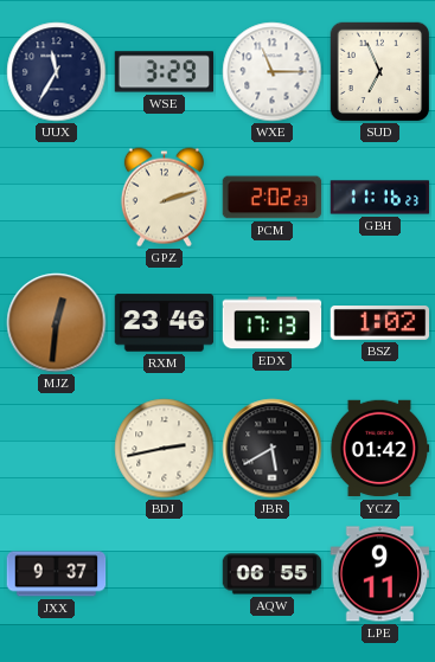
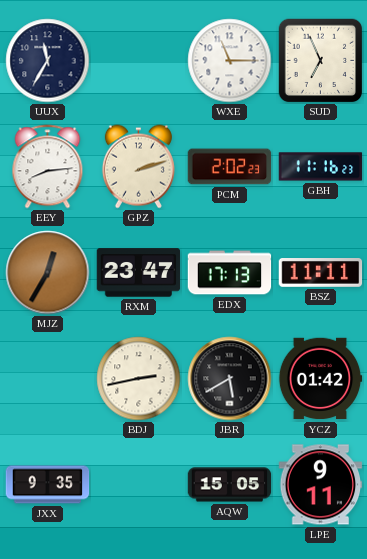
WSE: 3:29 -> none
EEY: none -> 8:14
MJZ: 12:31 -> 12:35
RXM: 23:46 -> 23:47
BSZ: 1:02 -> 11:11
JXX: 9:37 -> 9:35
AQW: 06:55 -> 15:05
